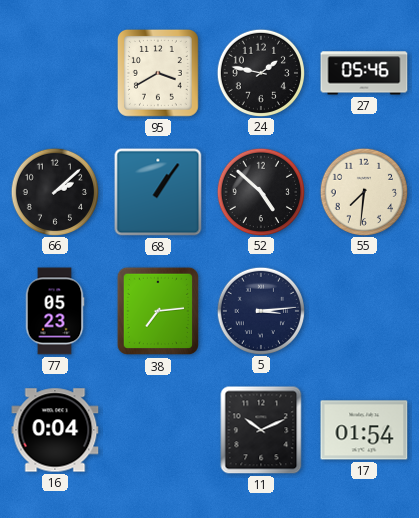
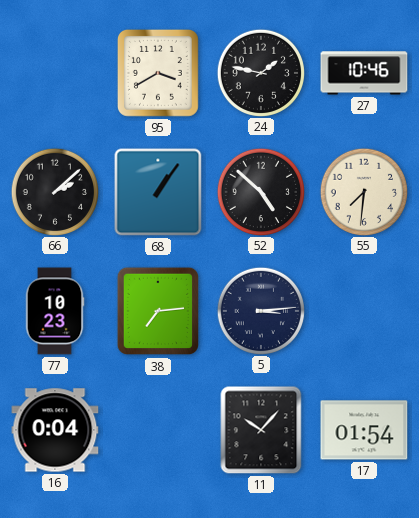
27: 05:46 -> 10:46
77: 05:23 -> 10:23
11: 10:11 -> 10:07
